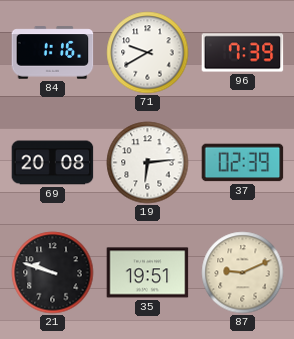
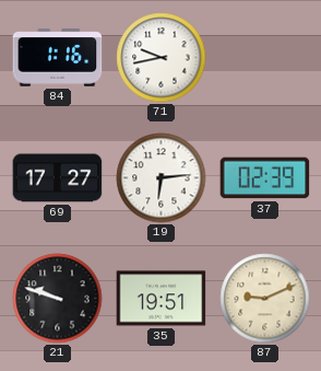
71: 9:40 -> 9:43
96: 7:39 -> none
69: 20:08 -> 17:27
